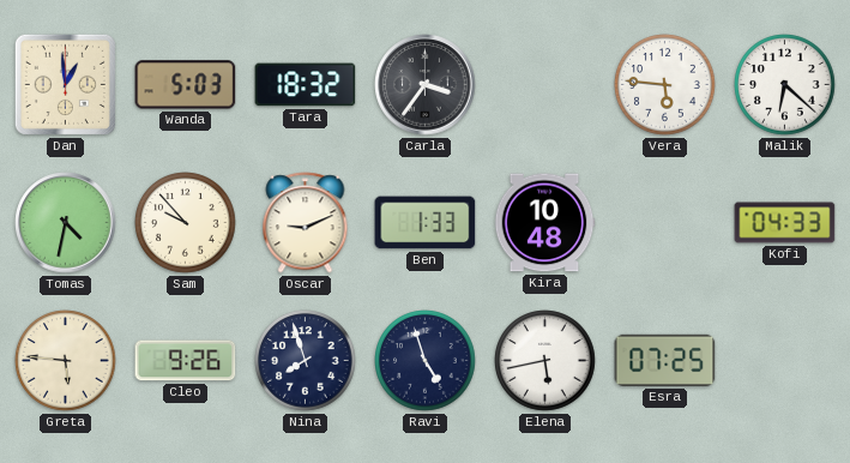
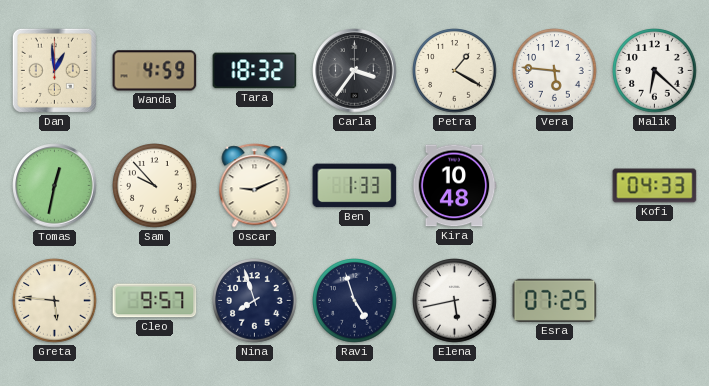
Wanda: 5:03 -> 4:59
Petra: none -> 1:20
Tomas: 4:32 -> 12:32
Cleo: 9:26 -> 9:57
